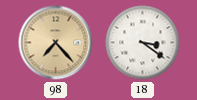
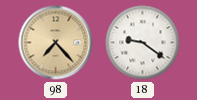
18: 3:21 -> 9:21
